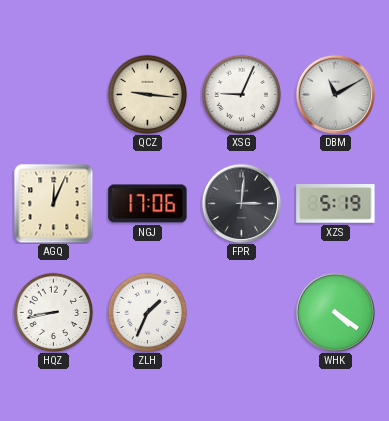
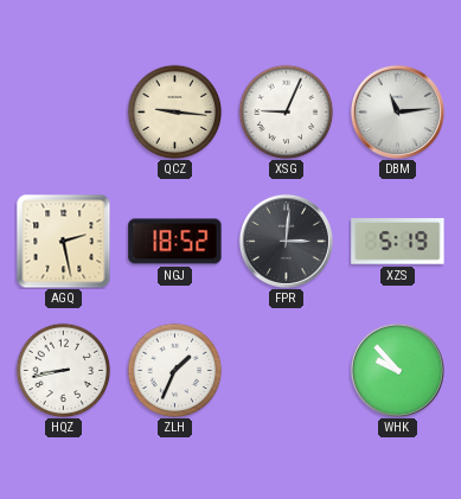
DBM: 11:10 -> 11:14
AGQ: 12:04 -> 2:28
NGJ: 17:06 -> 18:52
WHK: 4:21 -> 9:53
